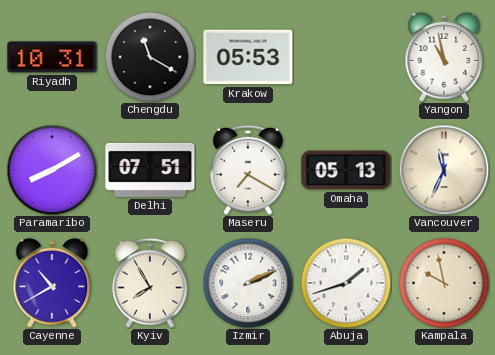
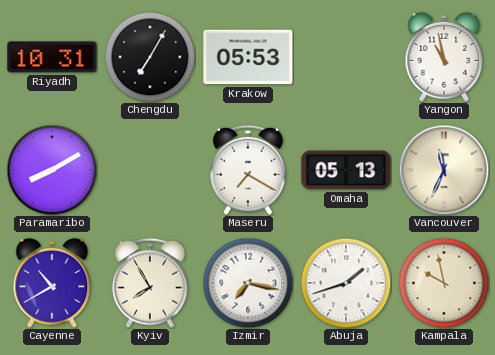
Chengdu: 11:20 -> 7:05
Delhi: 07:51 -> none
Izmir: 2:11 -> 7:17
